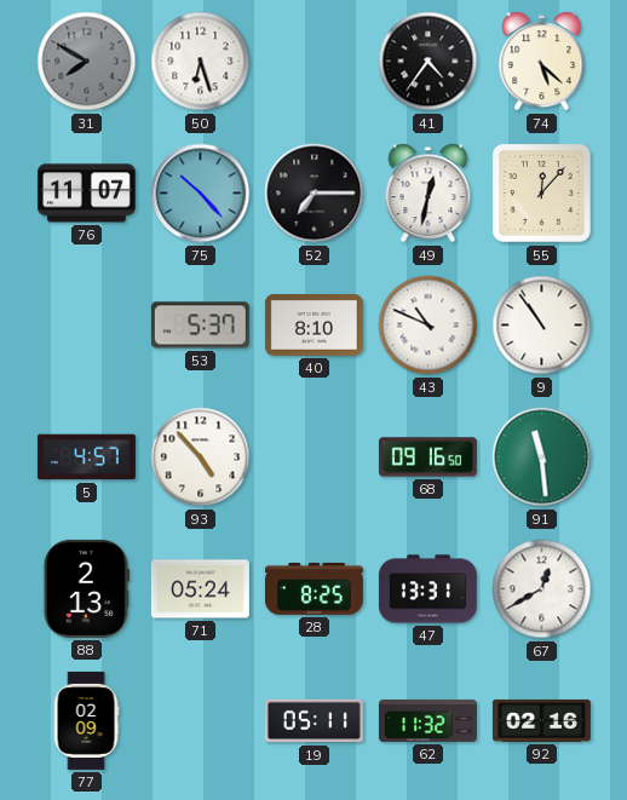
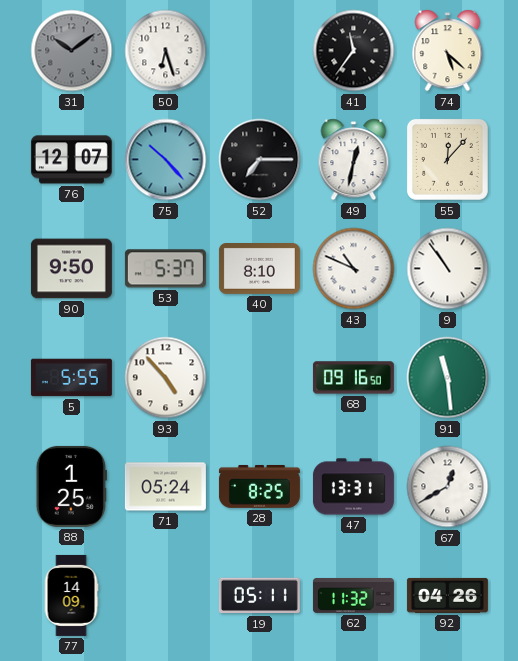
31: 7:50 -> 10:09
41: 4:36 -> 11:36
76: 11:07 -> 12:07
90: none -> 9:50
5: 4:57 -> 5:55
88: 2:13 -> 1:25
77: 02:09 -> 14:09
92: 02:16 -> 04:26
